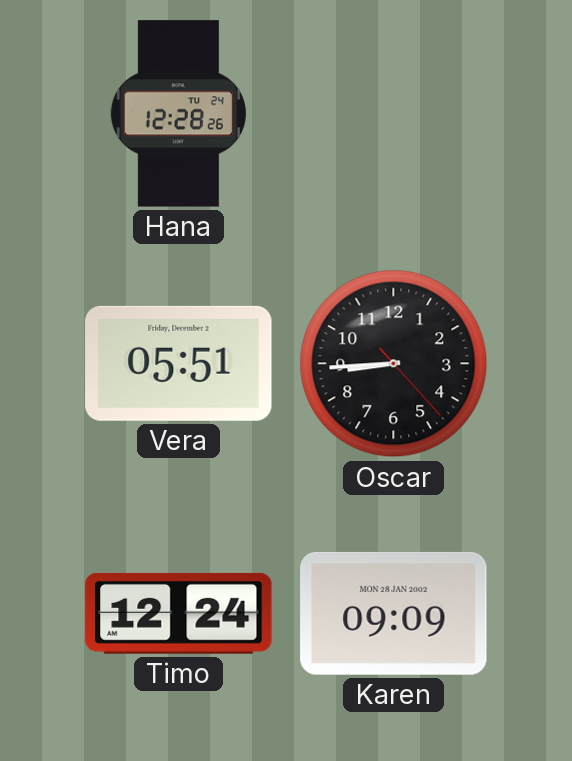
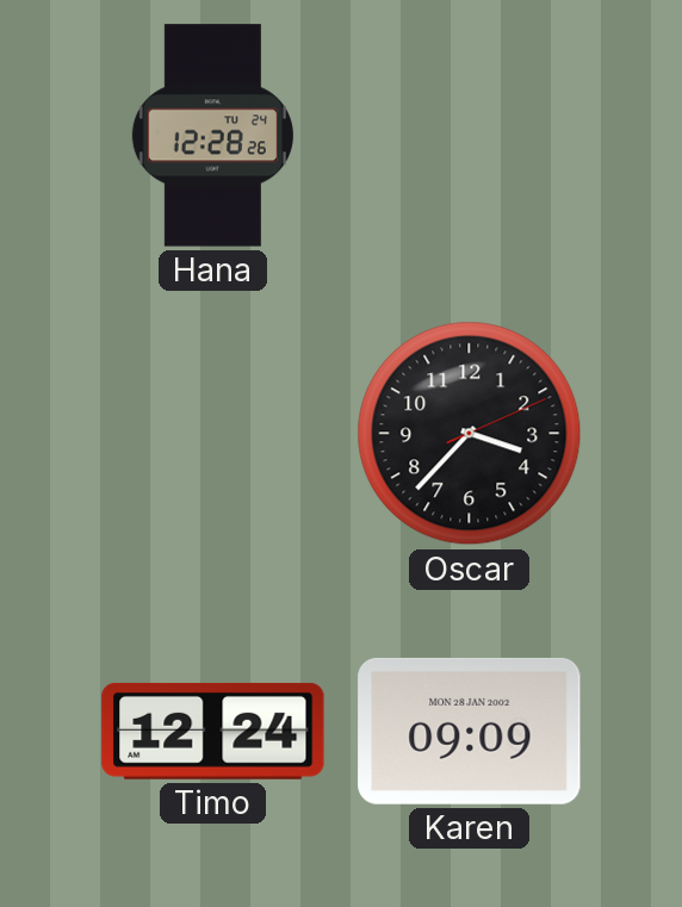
Vera: 05:51 -> none
Oscar: 8:44 -> 3:37
